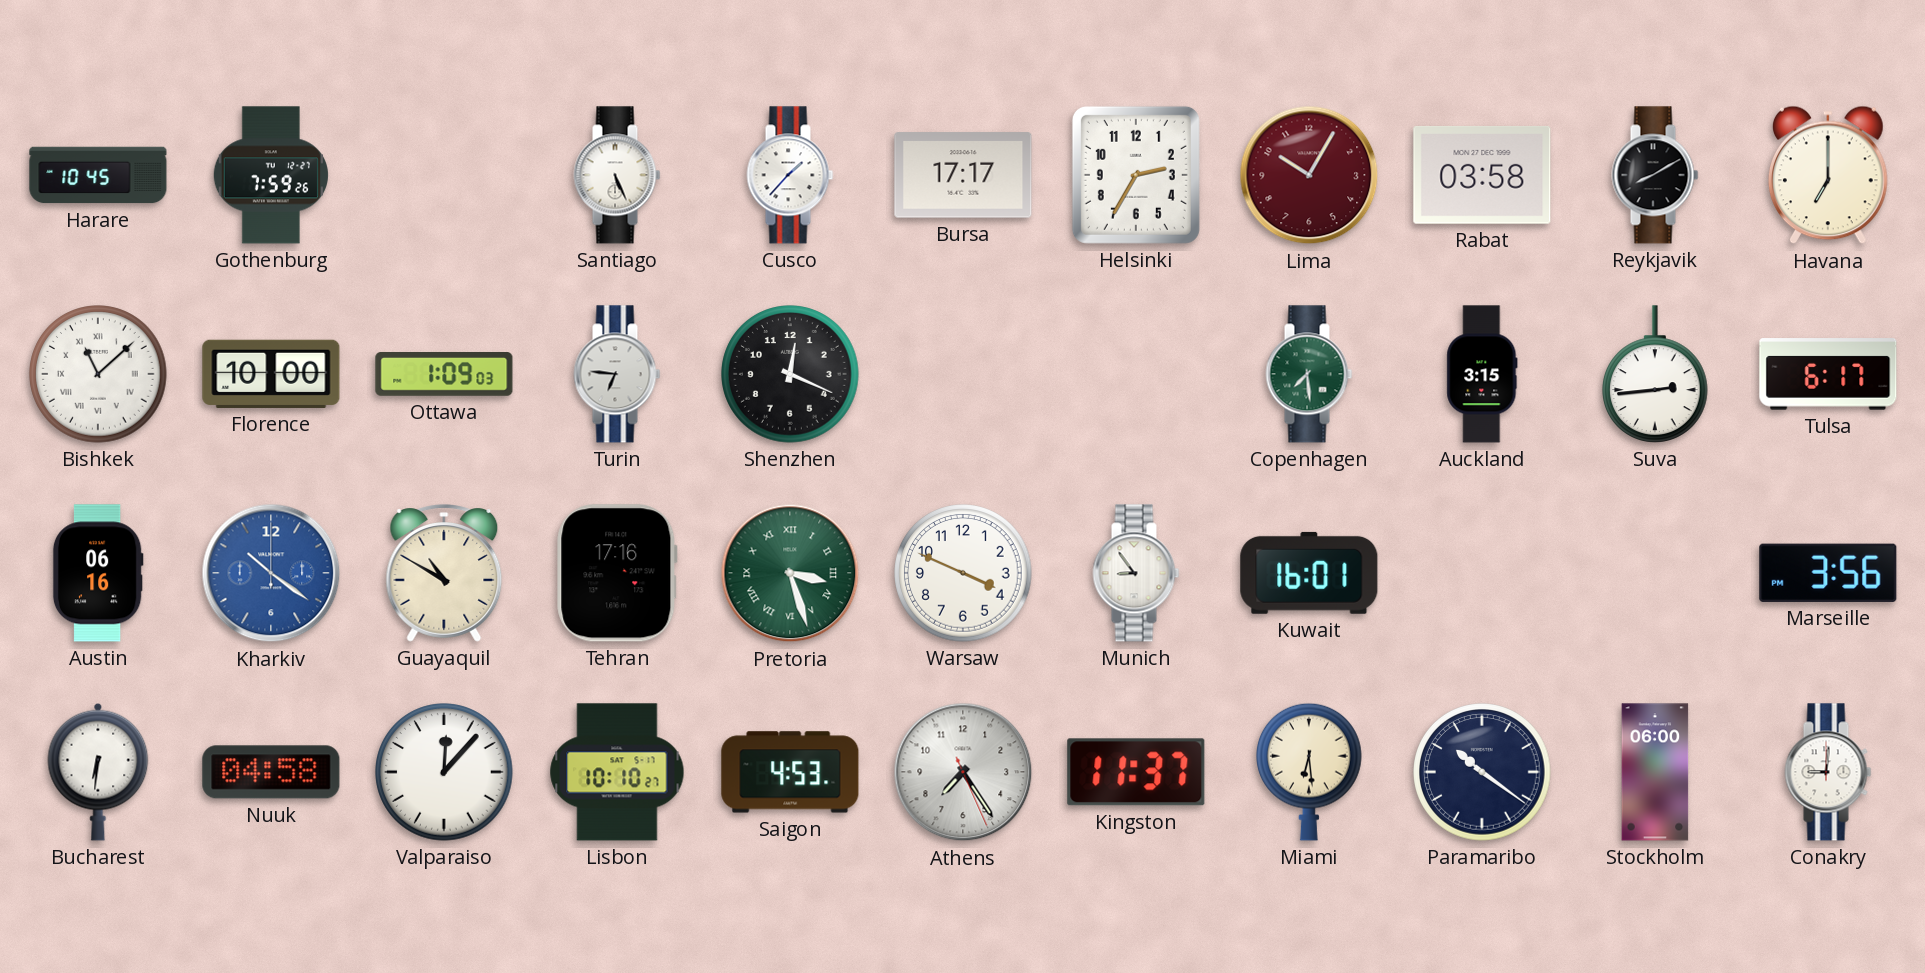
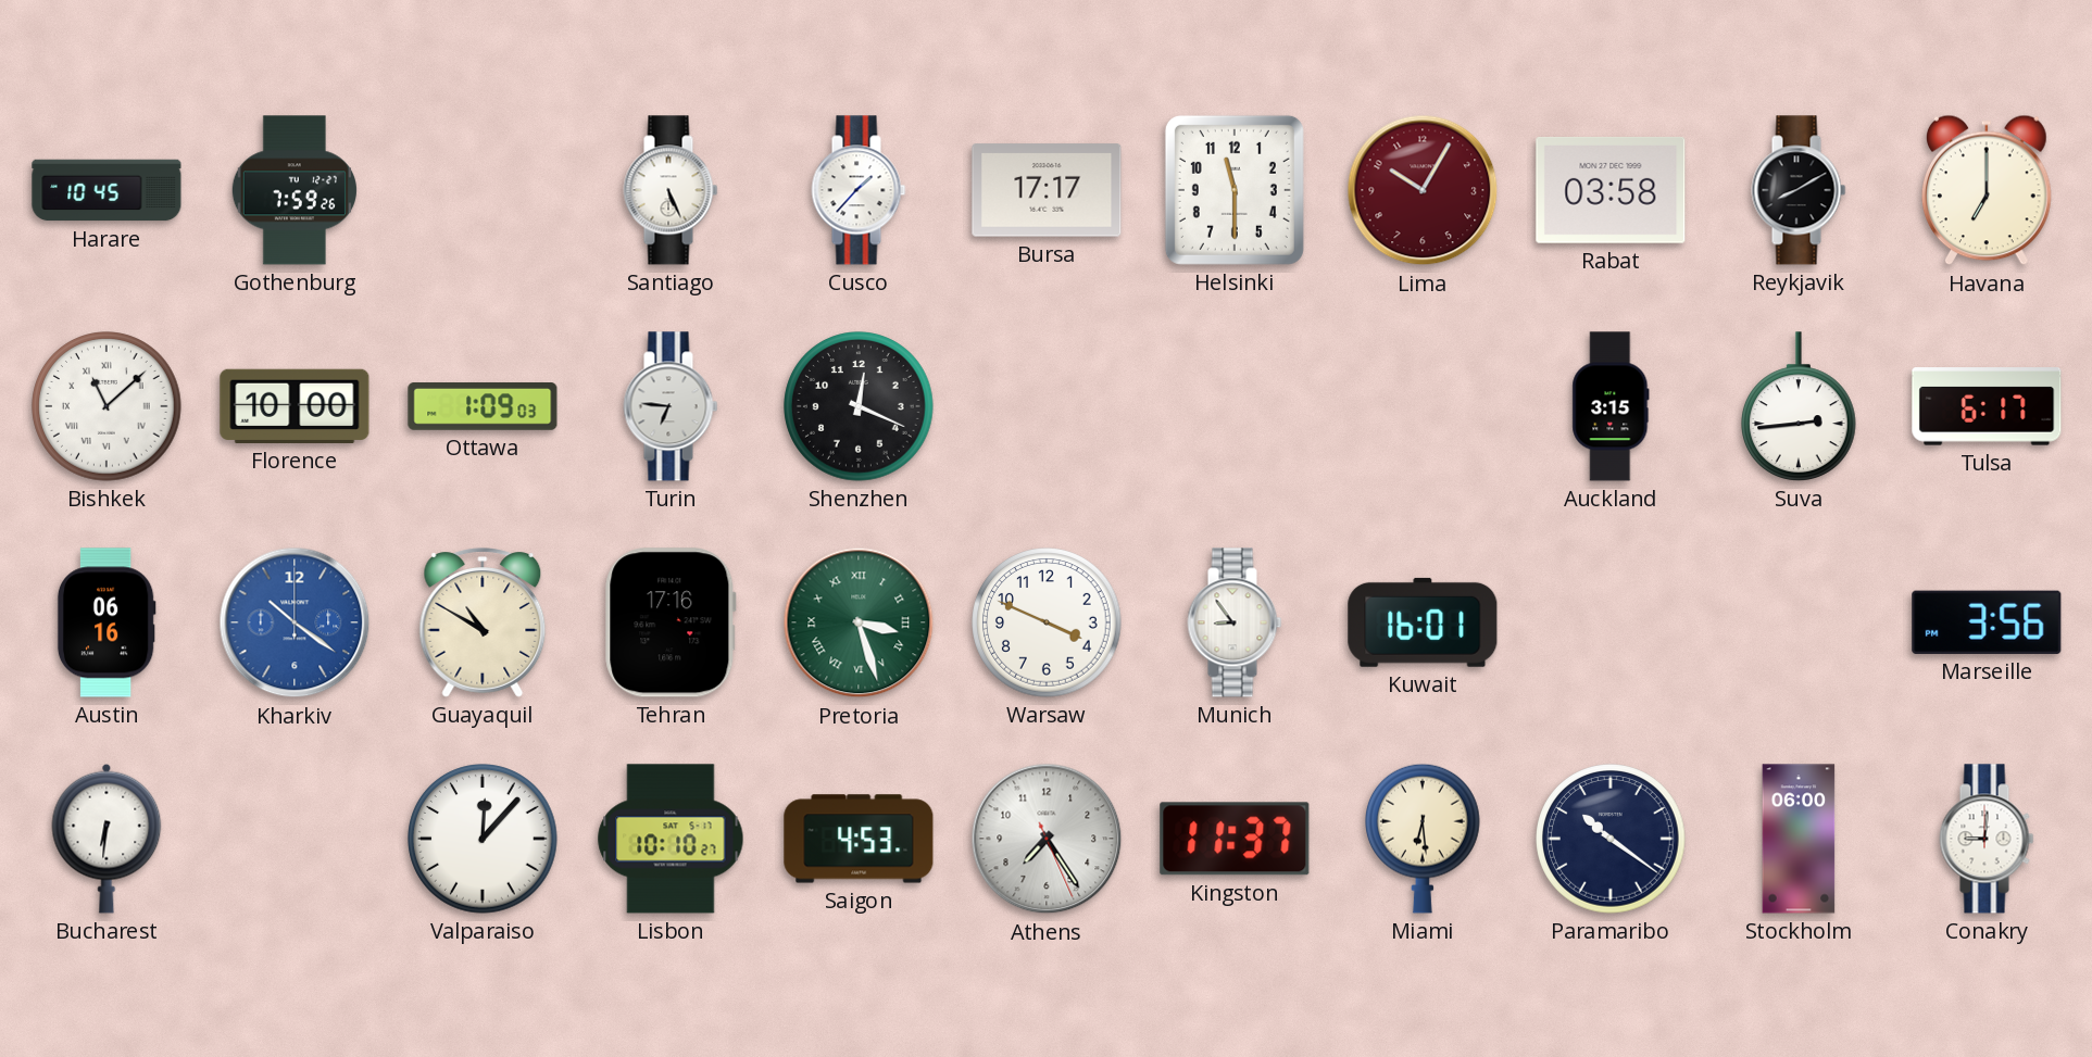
Helsinki: 2:35 -> 11:30
Copenhagen: 7:29 -> none
Nuuk: 04:58 -> none
